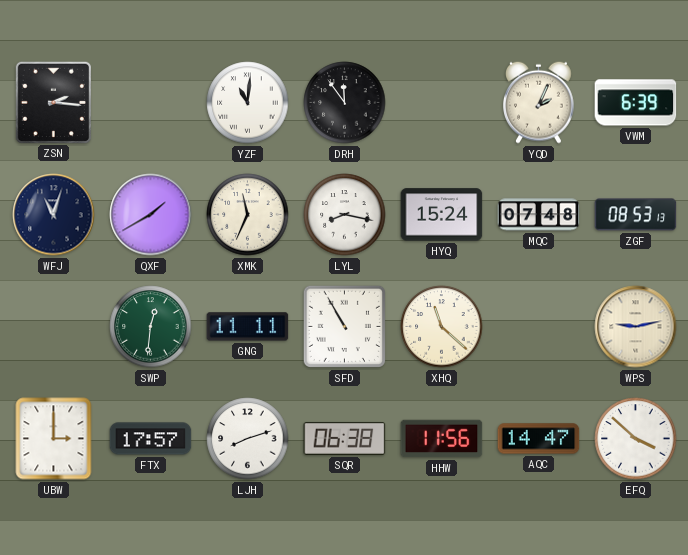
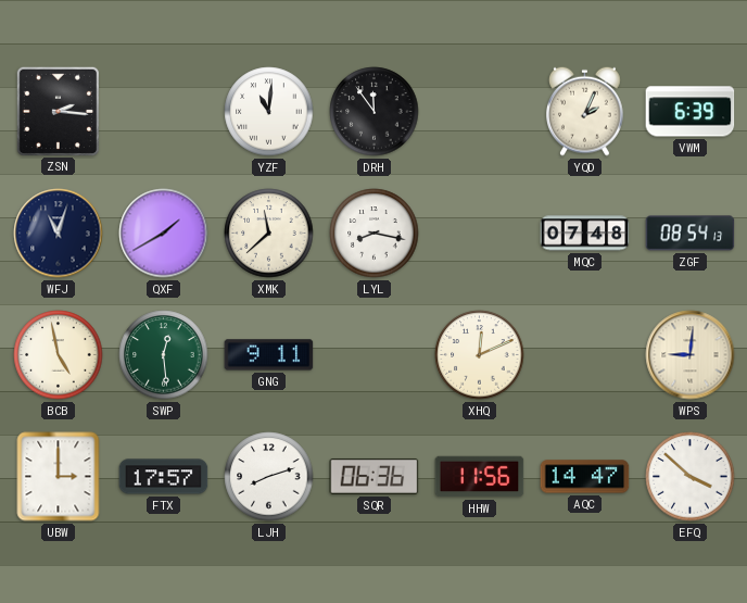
XMK: 11:34 -> 11:38
HYQ: 15:24 -> none
ZGF: 08:53 -> 08:54
BCB: none -> 4:58
SWP: 12:31 -> 12:29
GNG: 11:11 -> 9:11
SFD: 10:55 -> none
XHQ: 11:22 -> 12:11
WPS: 9:13 -> 9:01
SQR: 06:38 -> 06:36
